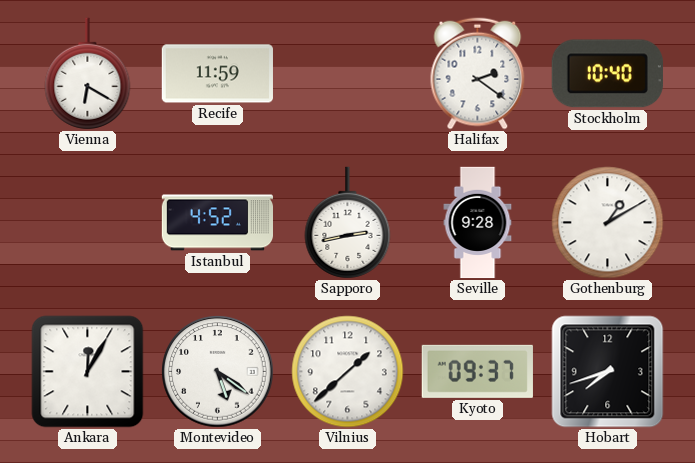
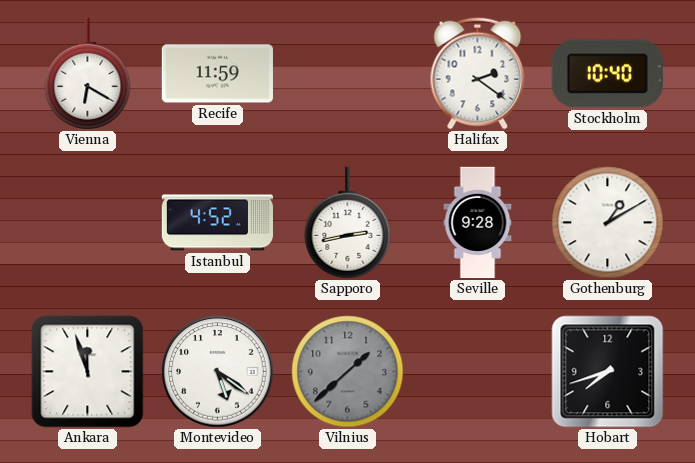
Ankara: 12:05 -> 11:57
Vilnius dial: white -> grey
Kyoto: 09:37 -> none
